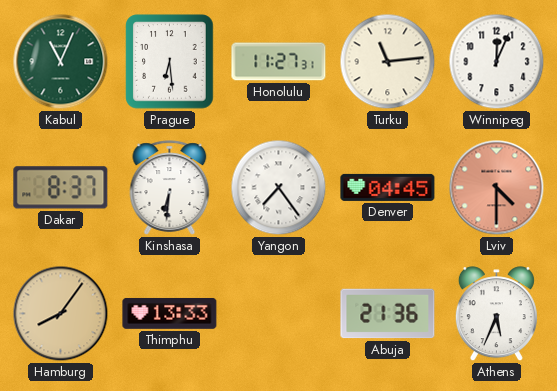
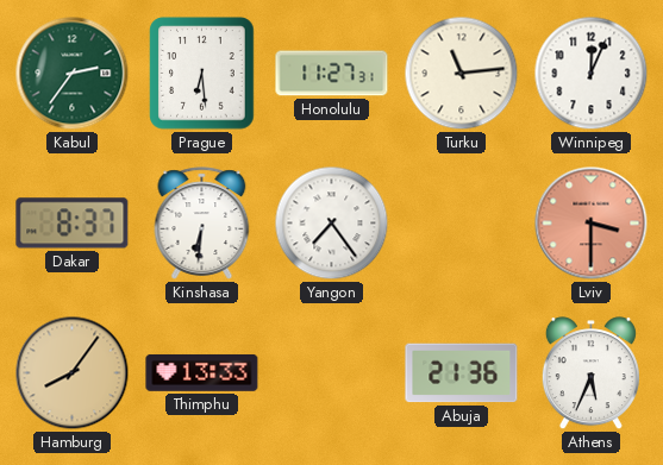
Kabul: 11:04 -> 2:36
Denver: 04:45 -> none
Lviv: 4:30 -> 3:30
